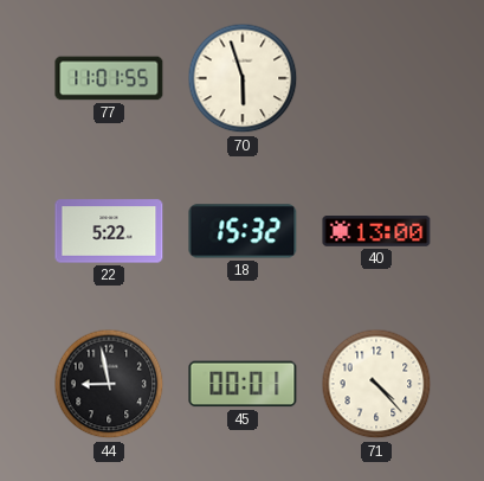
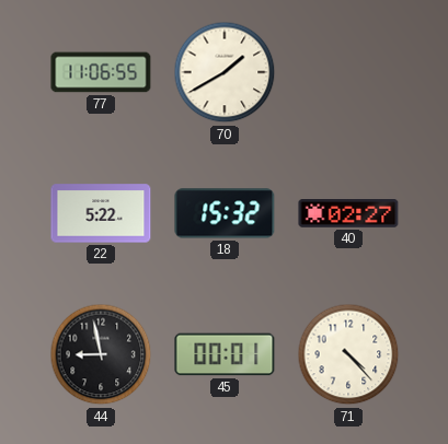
77: 11:01 -> 11:06
70: 5:57 -> 1:40
40: 13:00 -> 02:27
